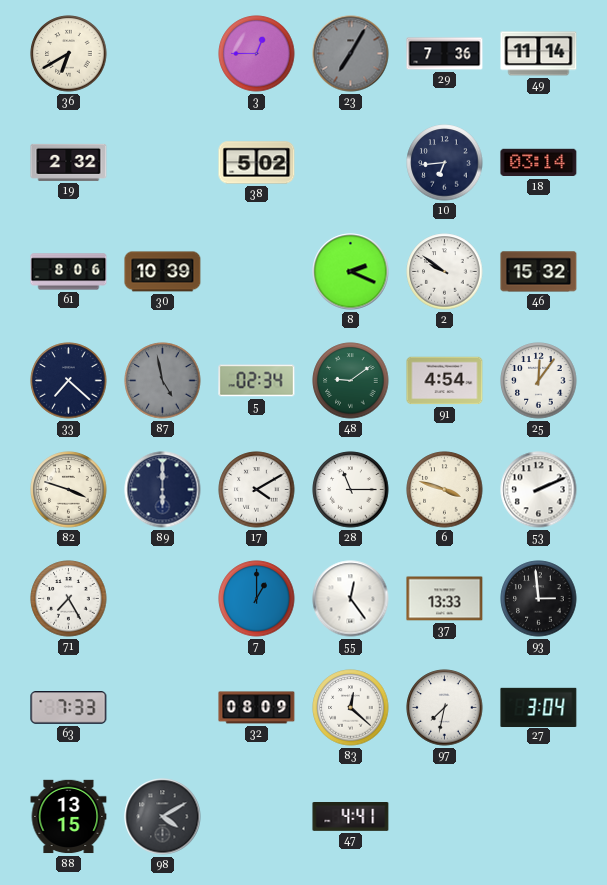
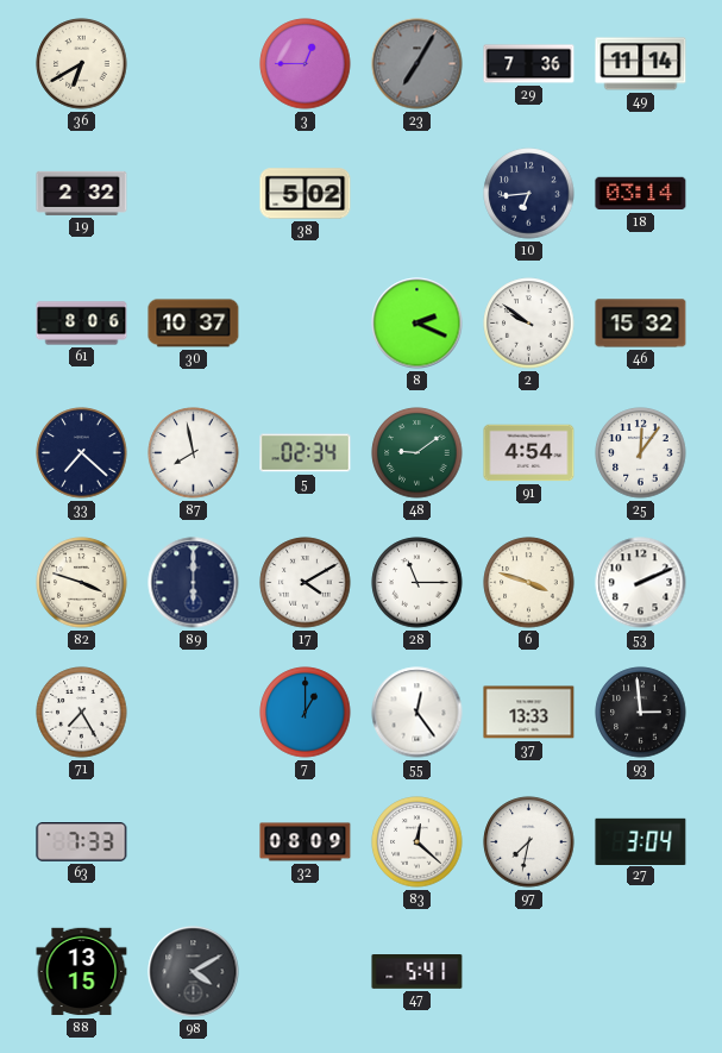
30: 10:39 -> 10:37
87: 4:58 -> 7:58
87 dial: grey -> white
47: 4:41 -> 5:41
